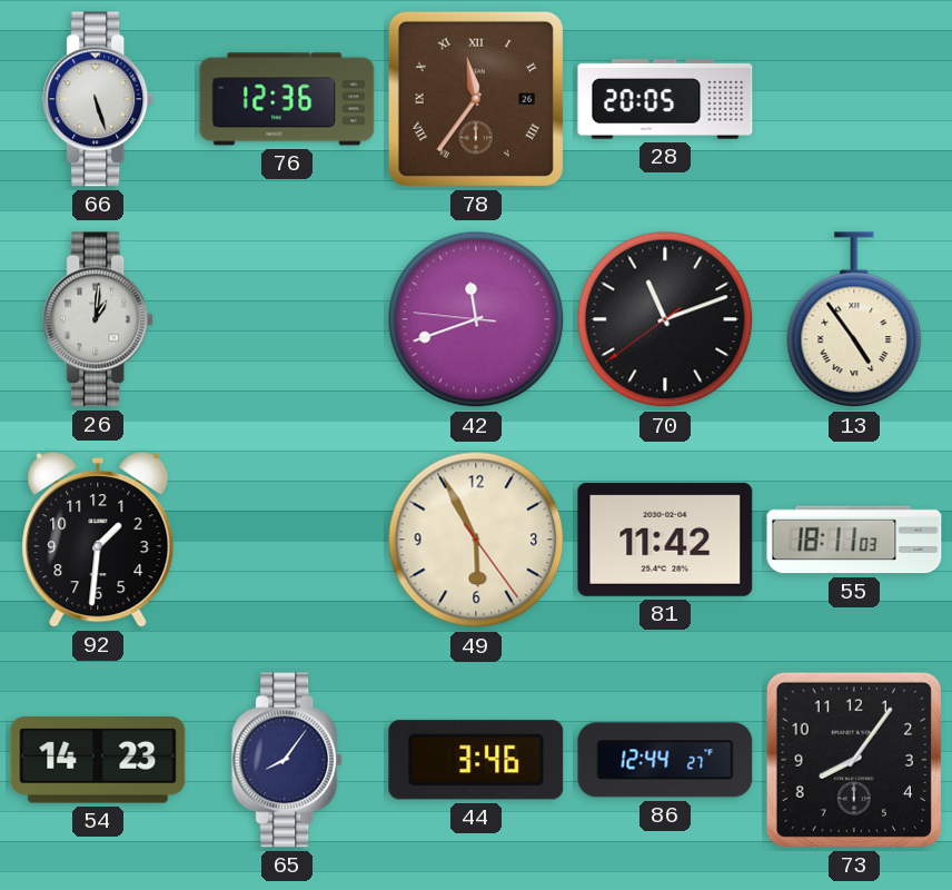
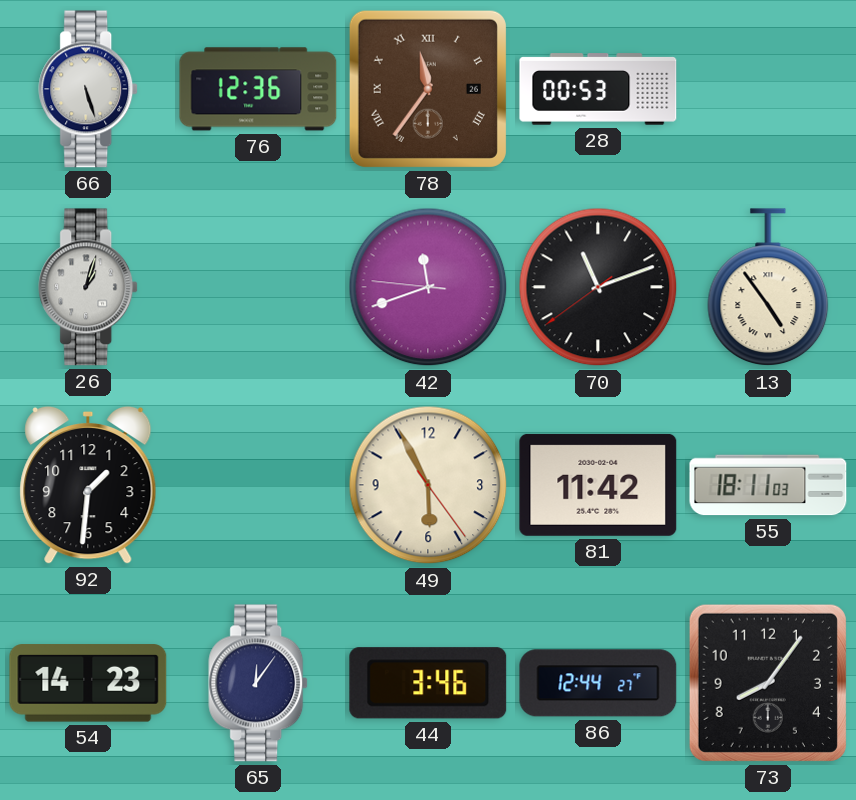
28: 20:05 -> 00:53
26: 1:01 -> 1:03
65: 8:06 -> 12:06
